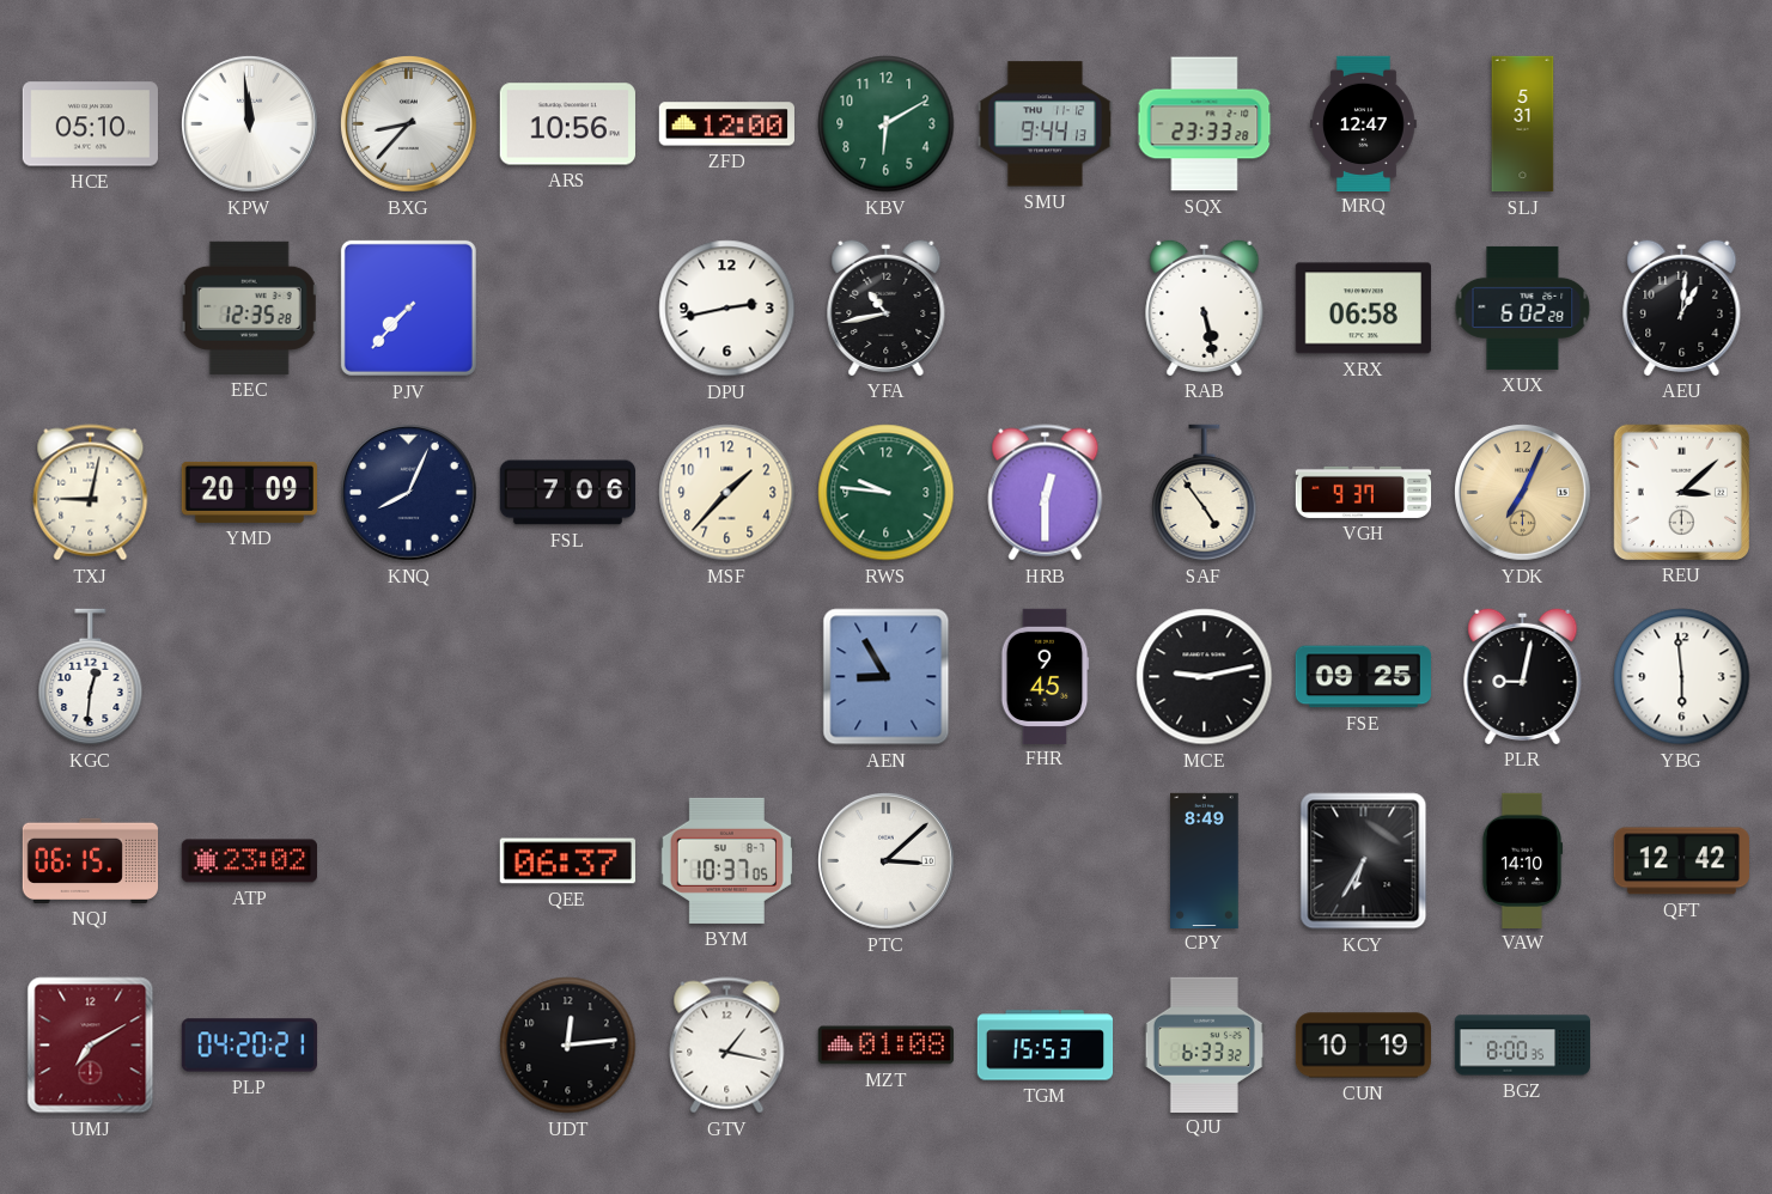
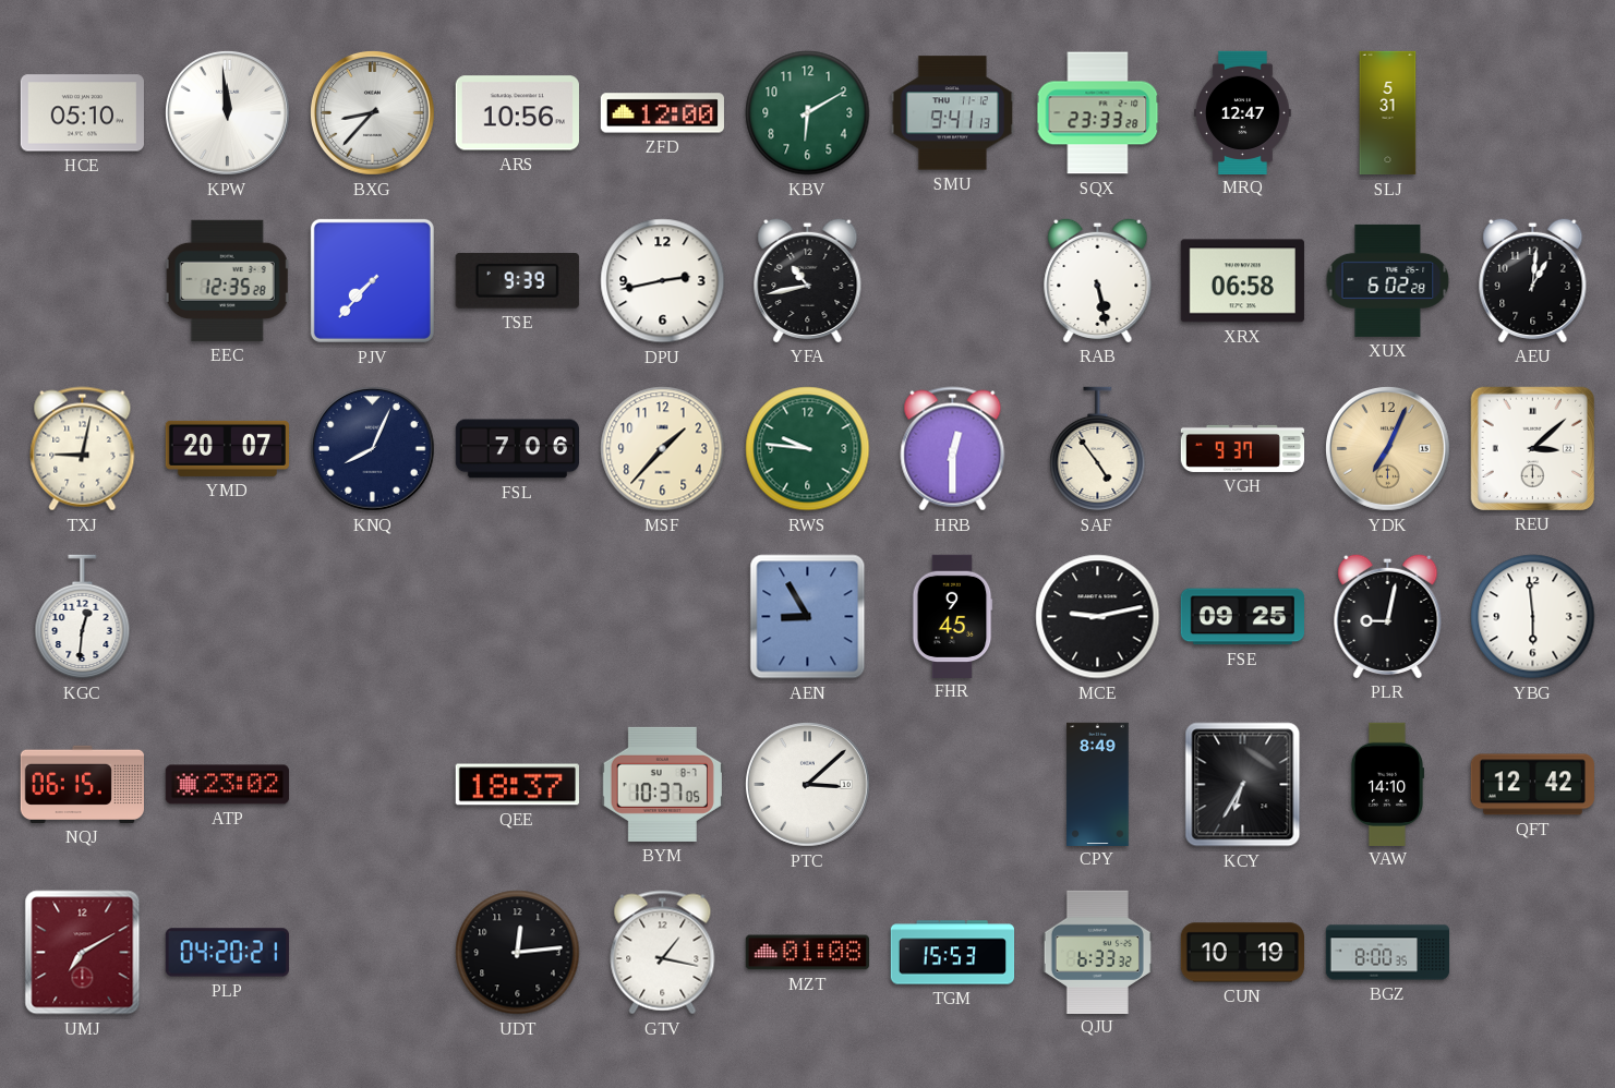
SMU: 9:44 -> 9:41
TSE: none -> 9:39
YMD: 20:09 -> 20:07
QEE: 06:37 -> 18:37
